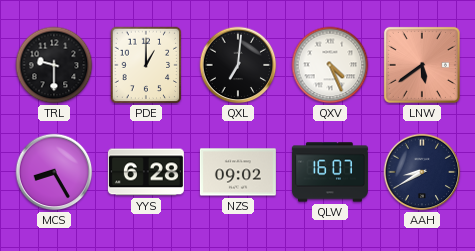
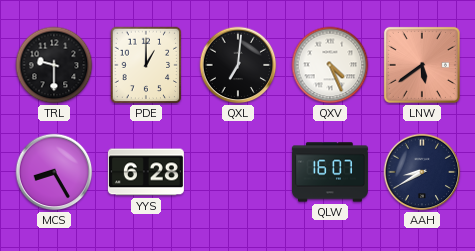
NZS: 09:02 -> none
